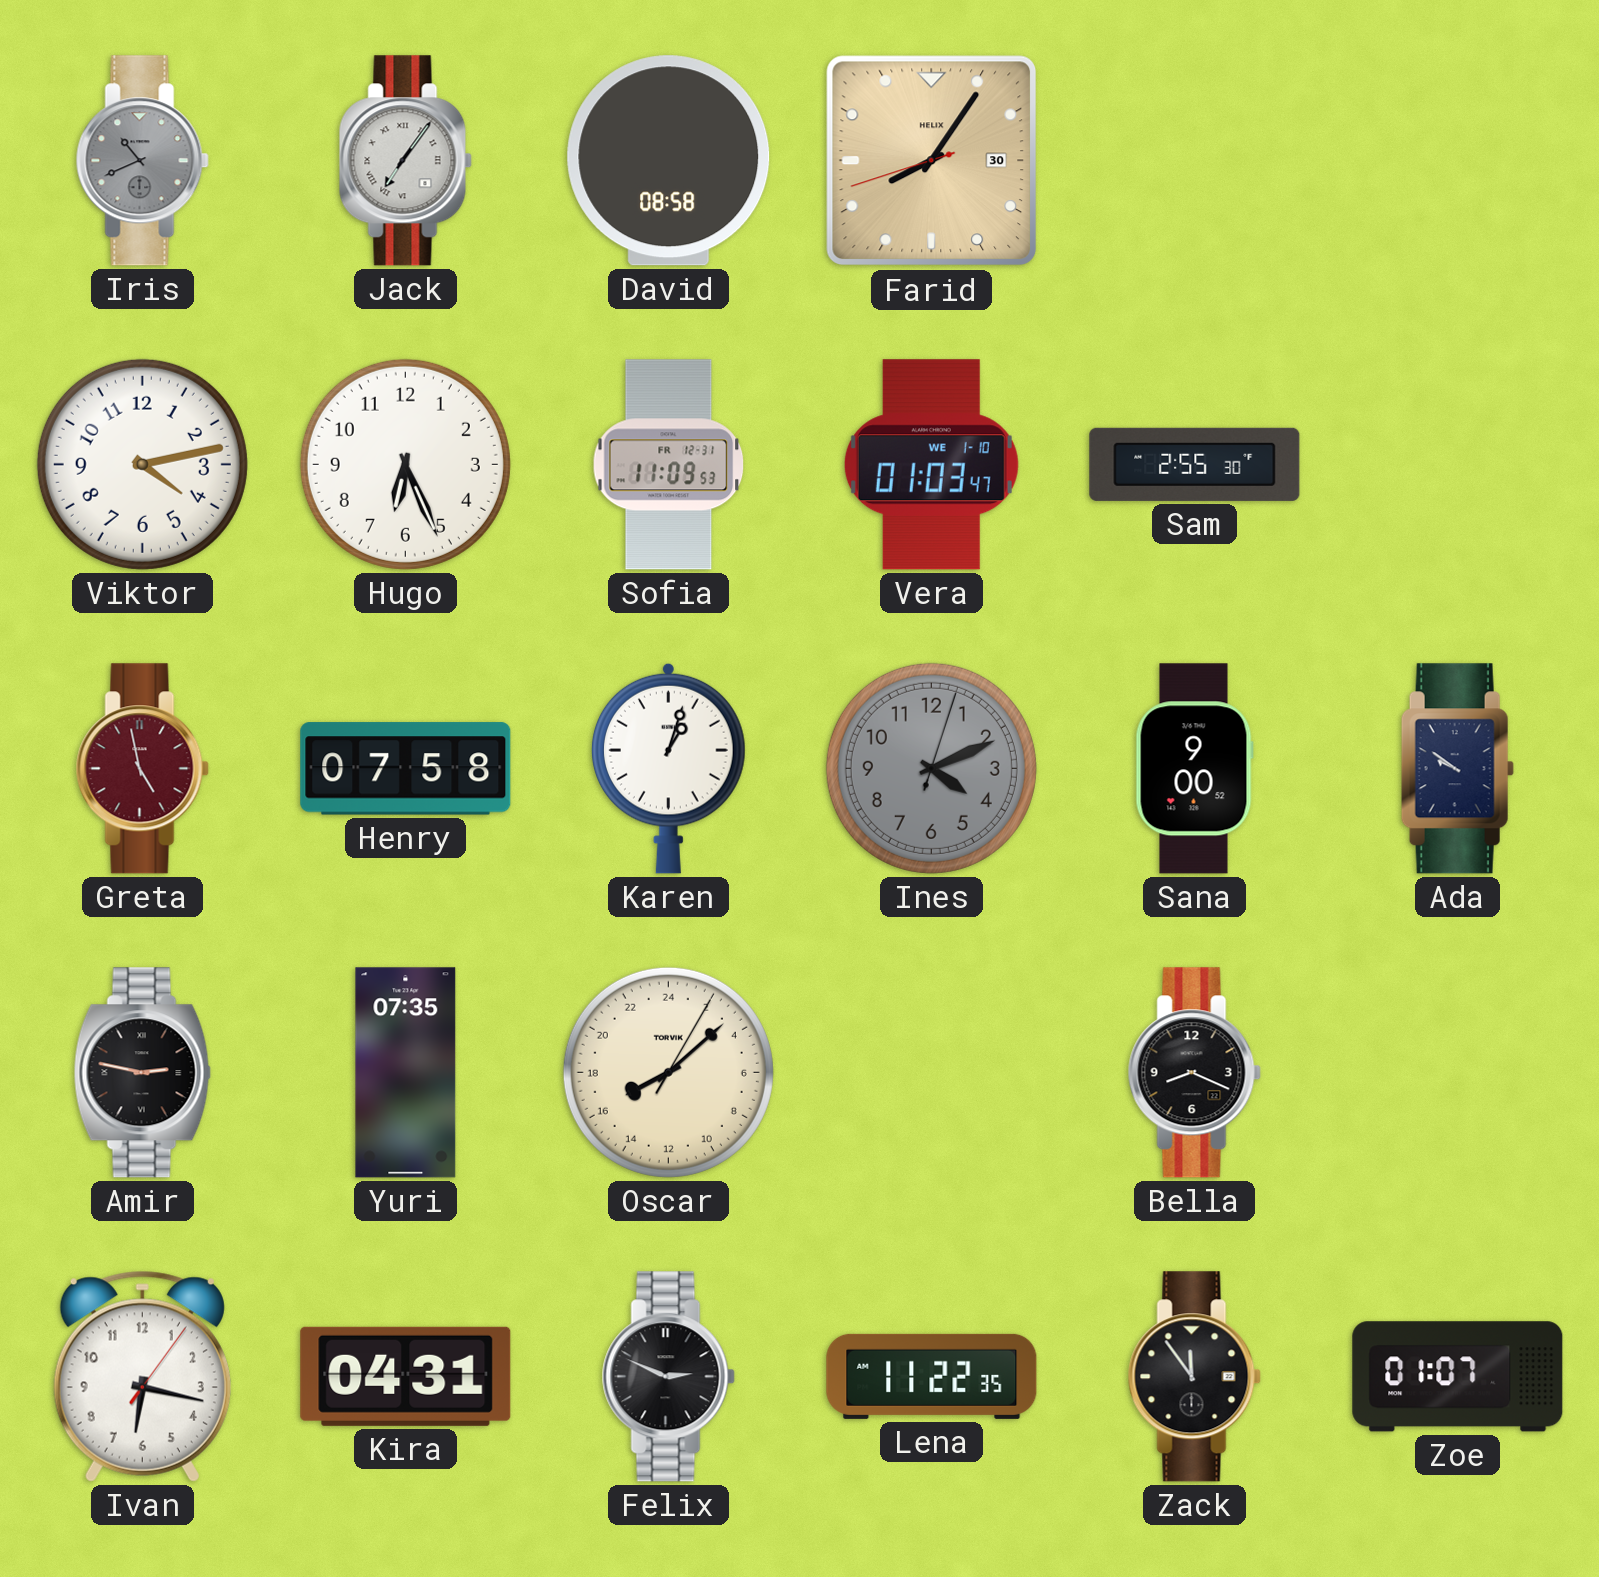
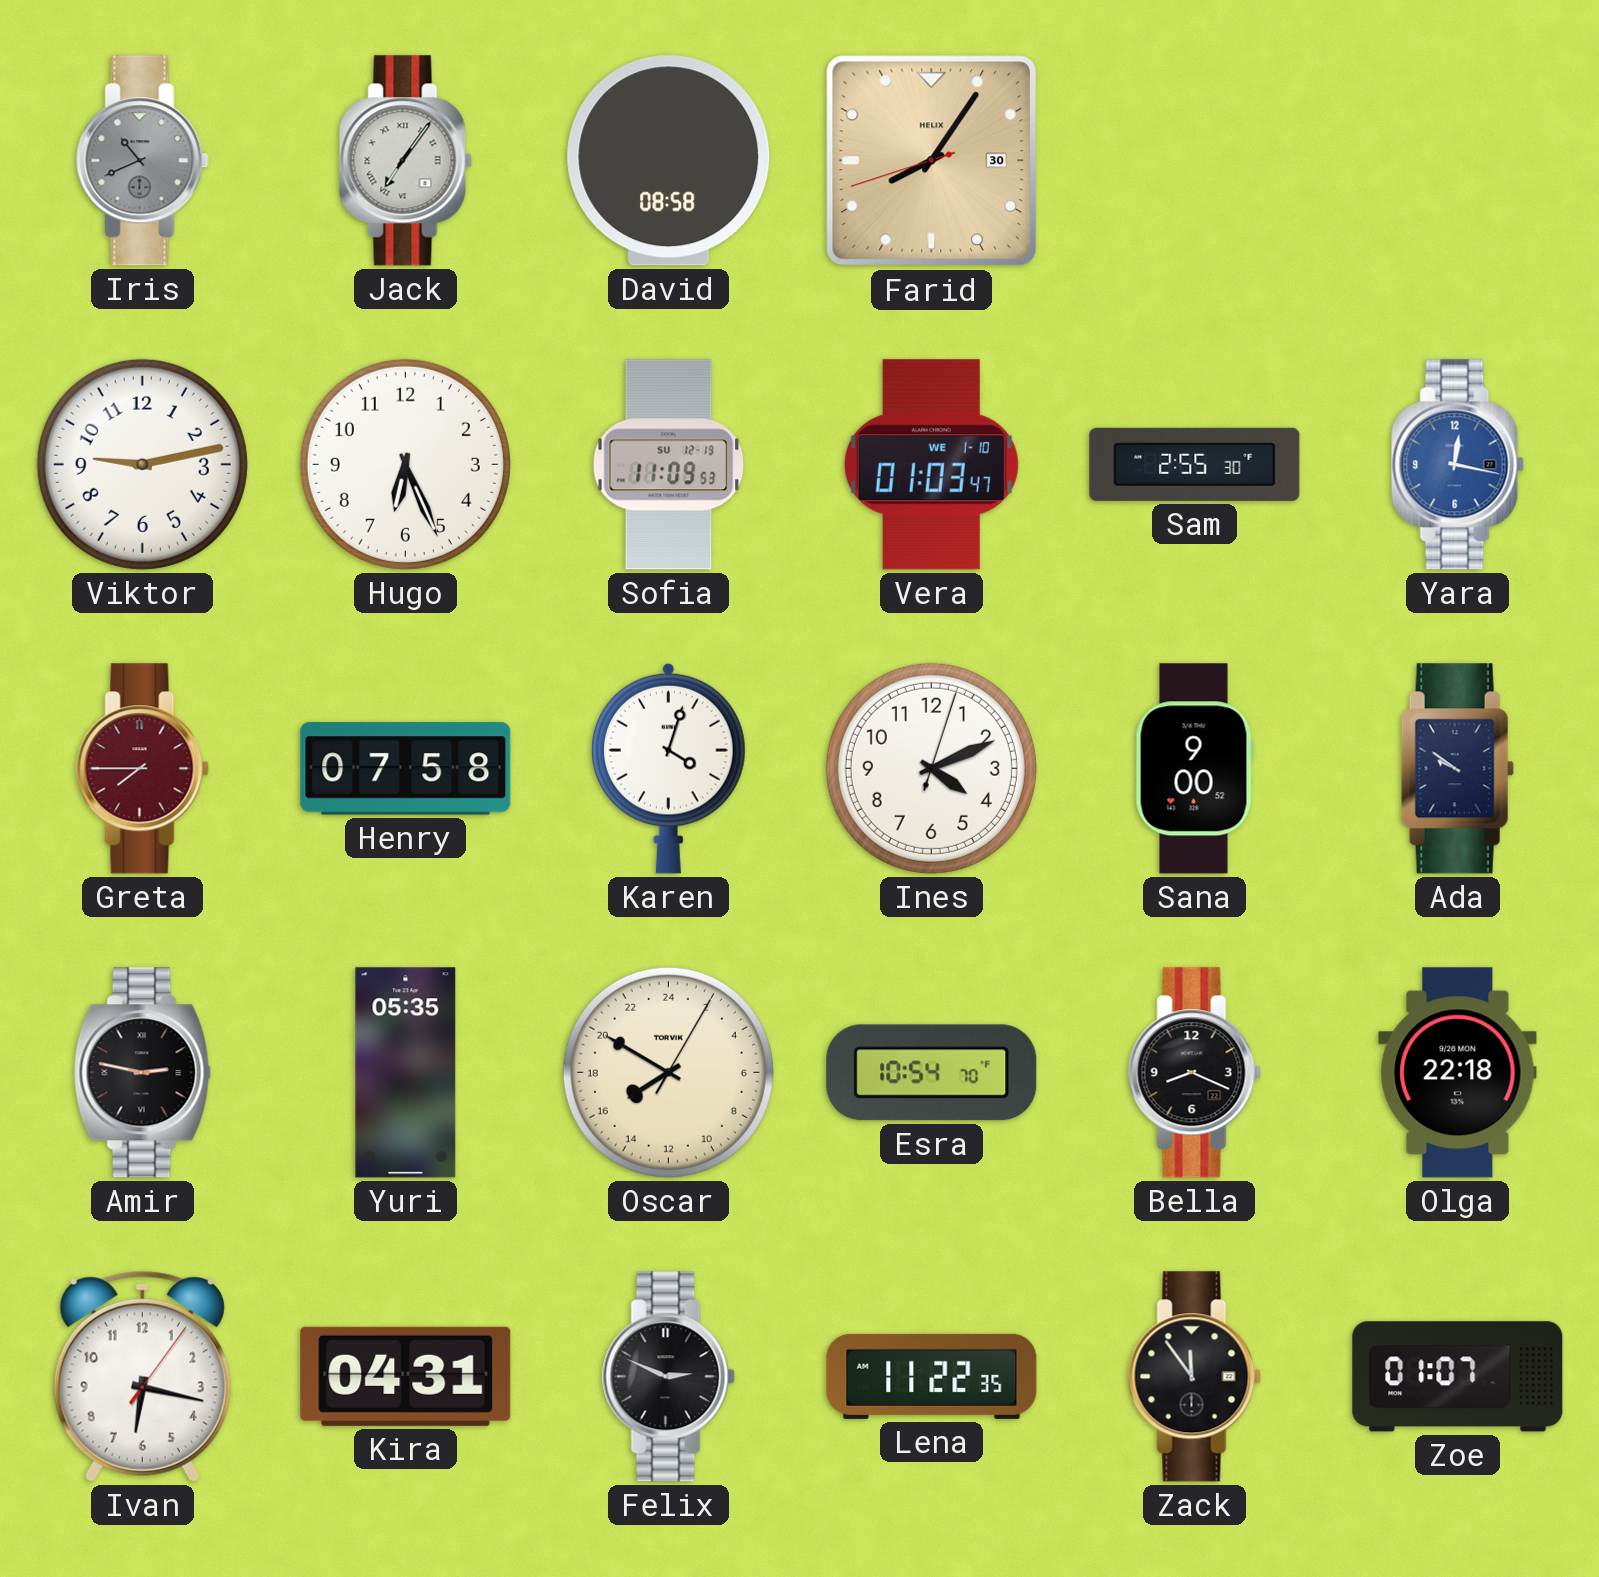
Viktor: 4:13 -> 9:13
Sofia date: FR 12-31 -> SU 12-19
Yara: none -> 12:17
Greta: 4:58 -> 7:45
Karen: 1:03 -> 4:03
Ines dial: grey -> white
Yuri: 07:35 -> 05:35
Oscar: 16:08 -> 15:50
Esra: none -> 10:54
Olga: none -> 22:18
